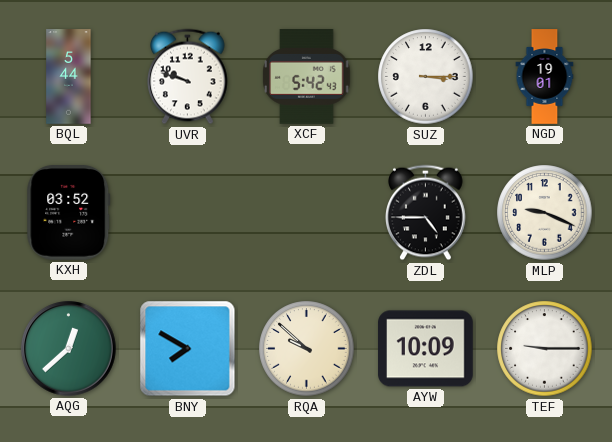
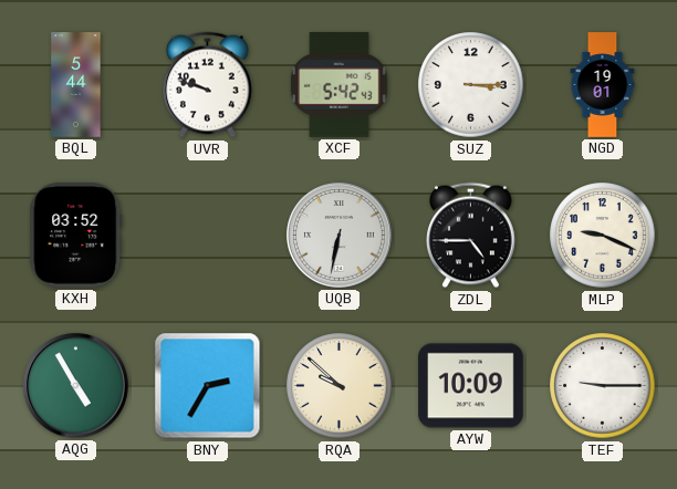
UQB: none -> 6:32
AQG: 12:38 -> 4:55
BNY: 7:50 -> 2:35
